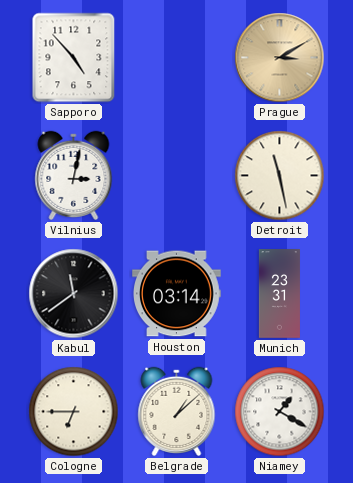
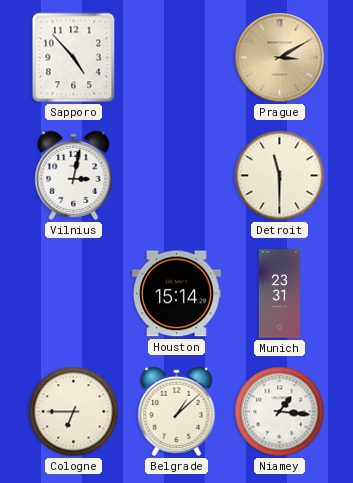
Detroit: 11:28 -> 11:30
Kabul: 11:39 -> none
Houston: 03:14 -> 15:14
Niamey: 1:20 -> 1:16
